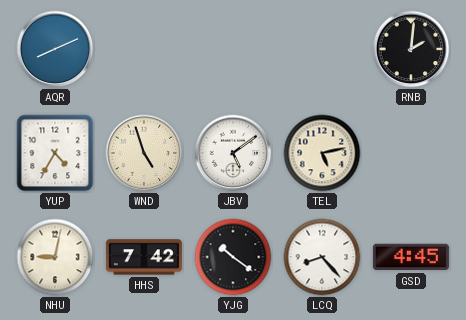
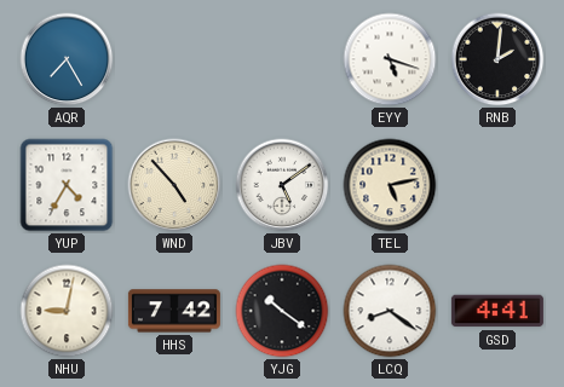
AQR: 8:11 -> 7:25
EYY: none -> 5:18
WND: 4:57 -> 4:53
LCQ: 8:23 -> 8:21
GSD: 4:45 -> 4:41
